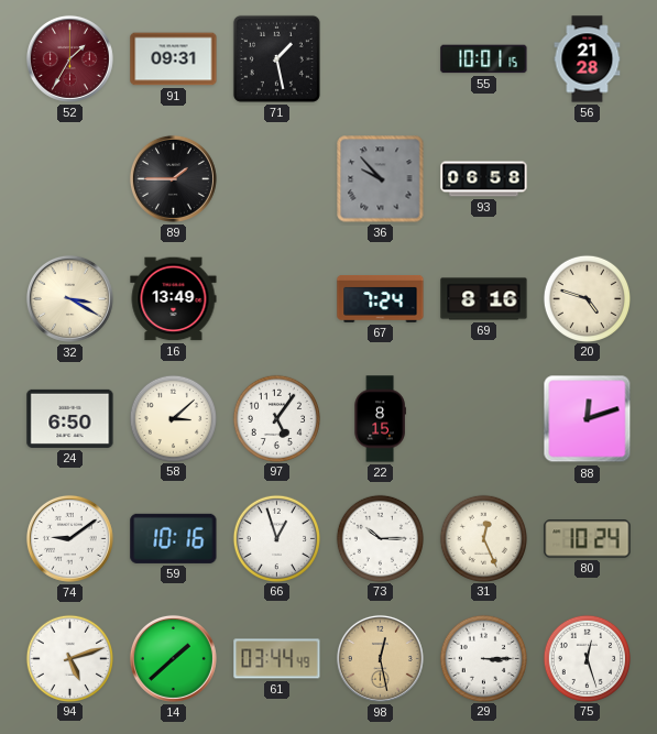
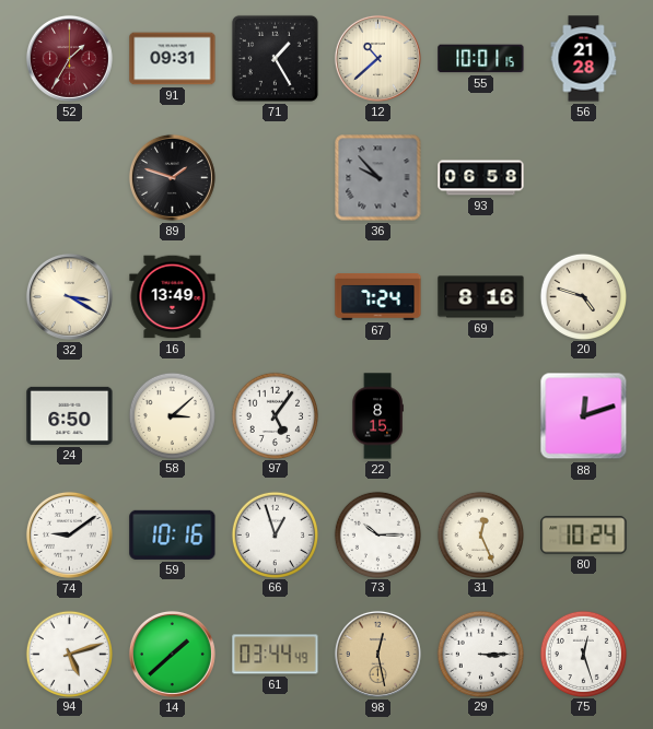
71: 1:28 -> 1:25
12: none -> 10:38
89: 1:45 -> 1:48
